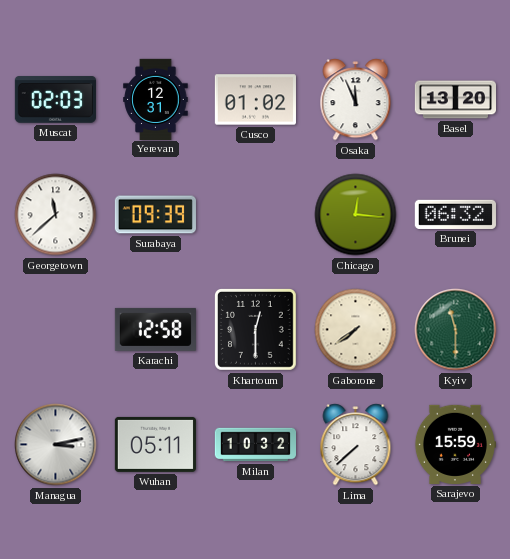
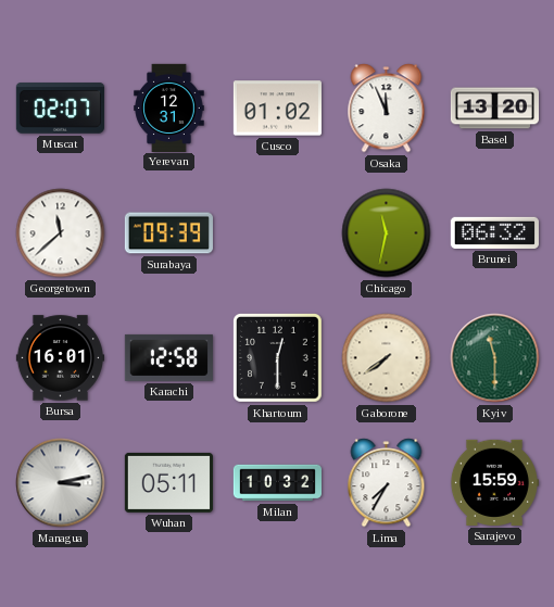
Muscat: 02:03 -> 02:07
Chicago: 12:16 -> 11:32
Bursa: none -> 16:01
Lima: 7:38 -> 7:35
